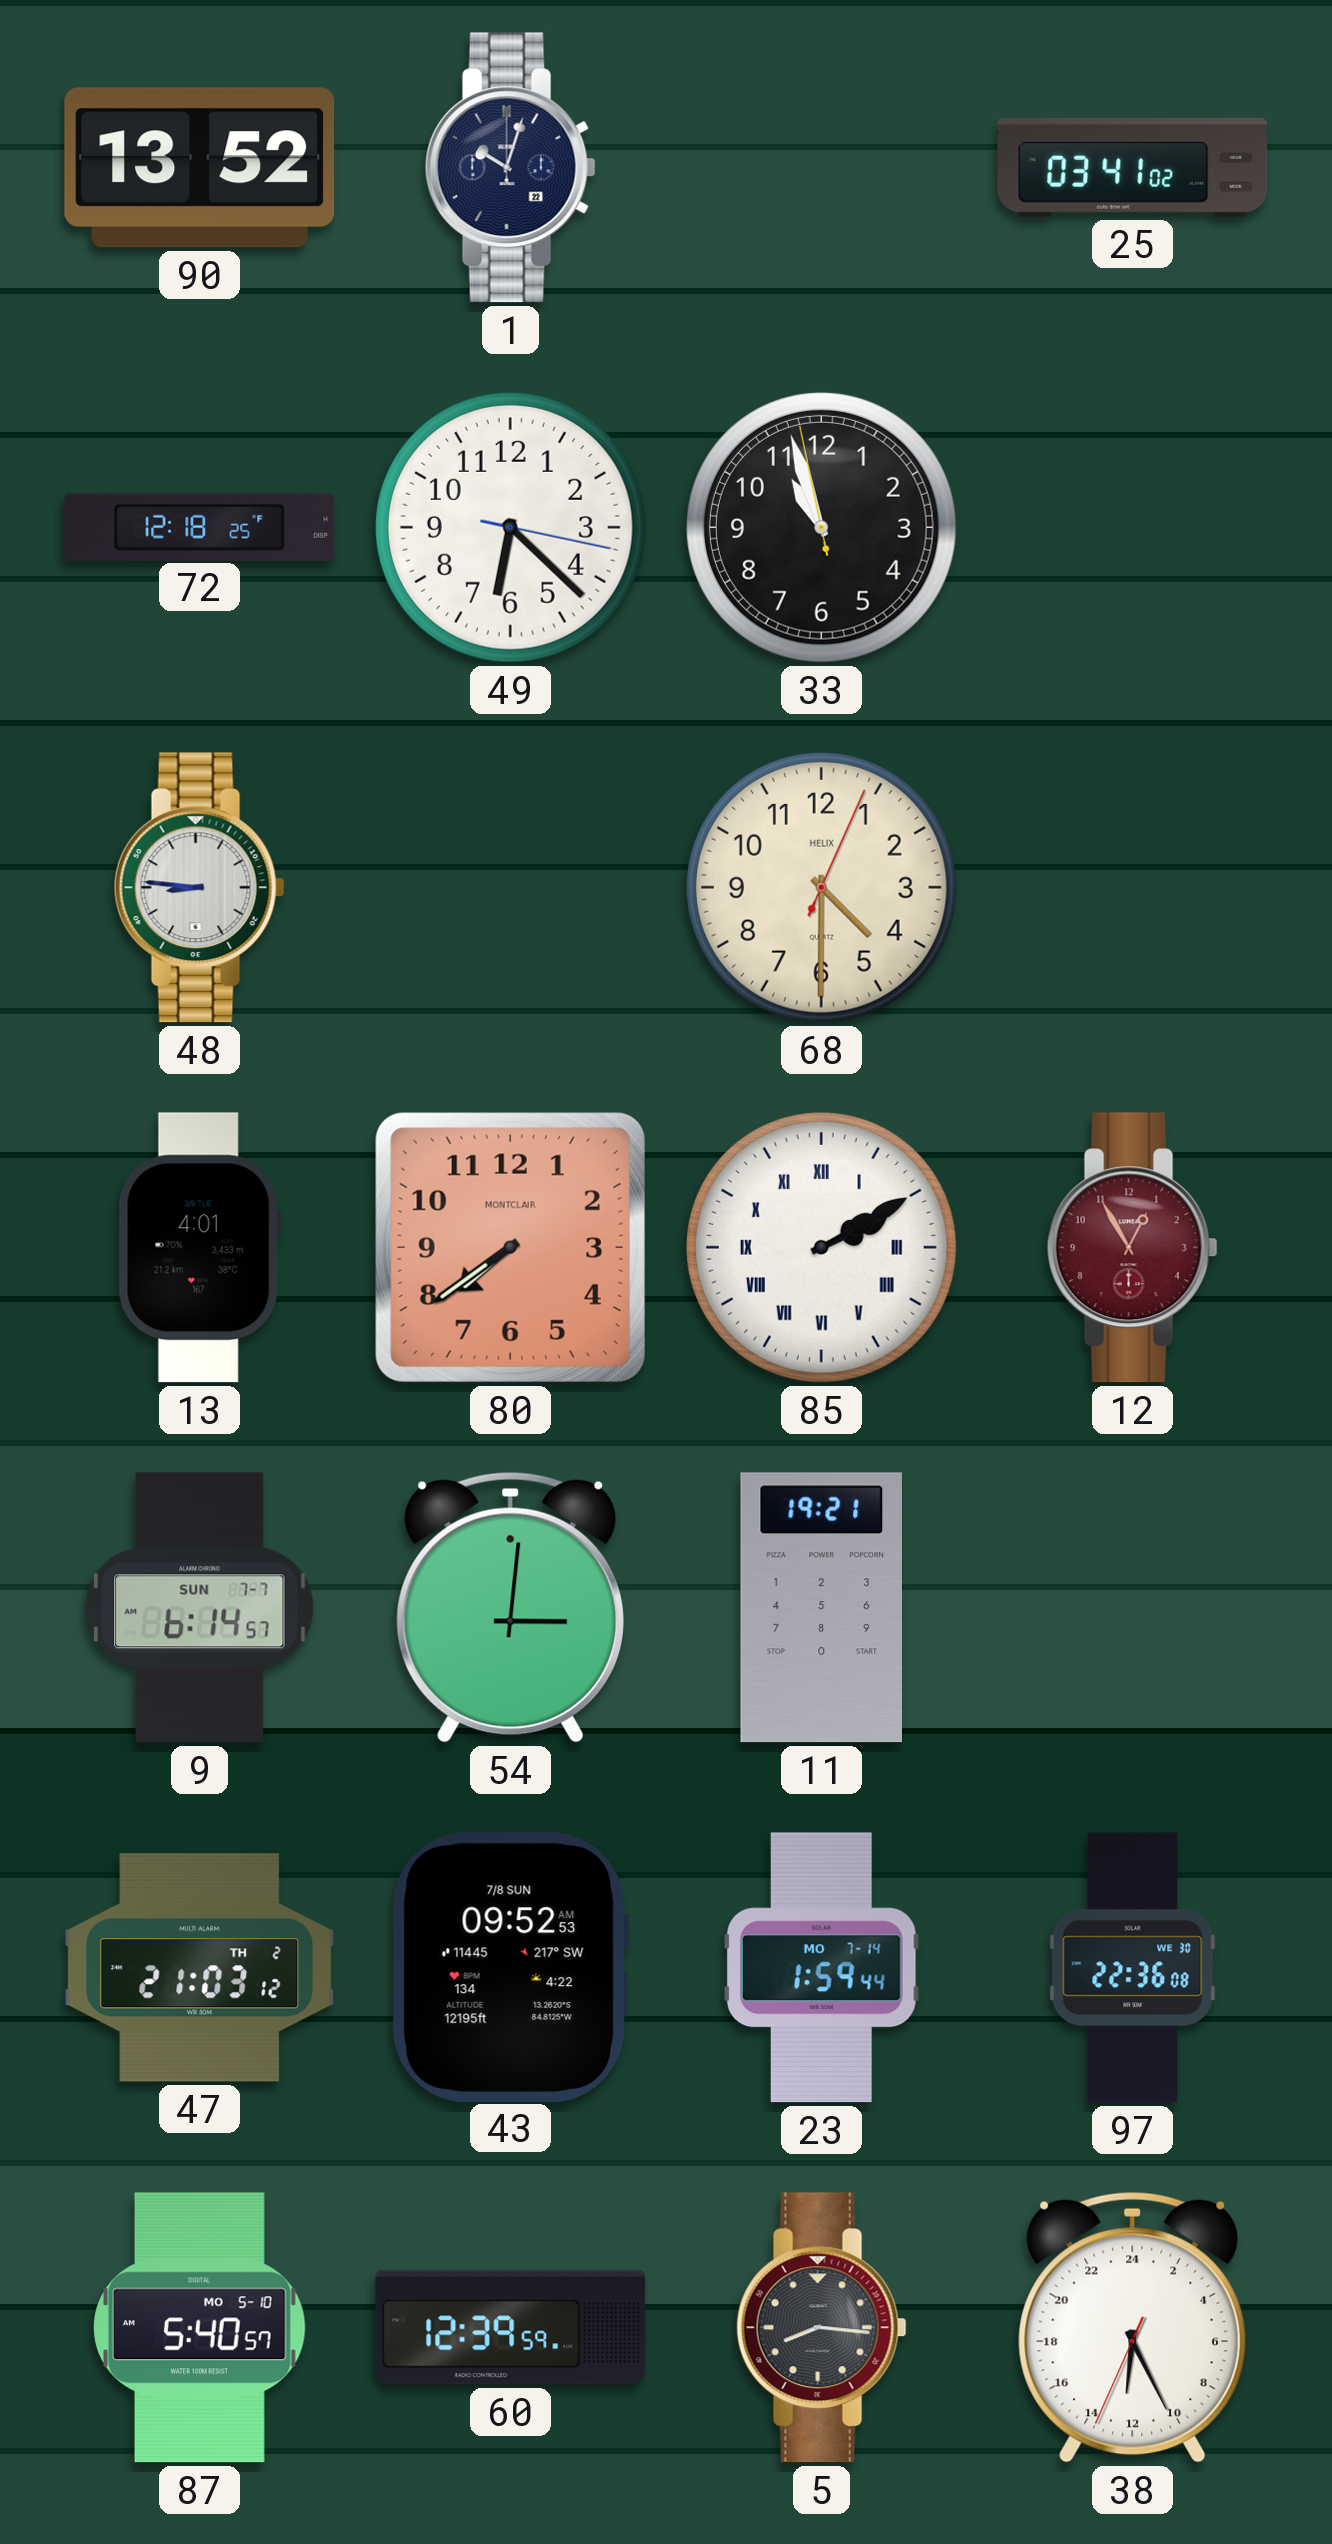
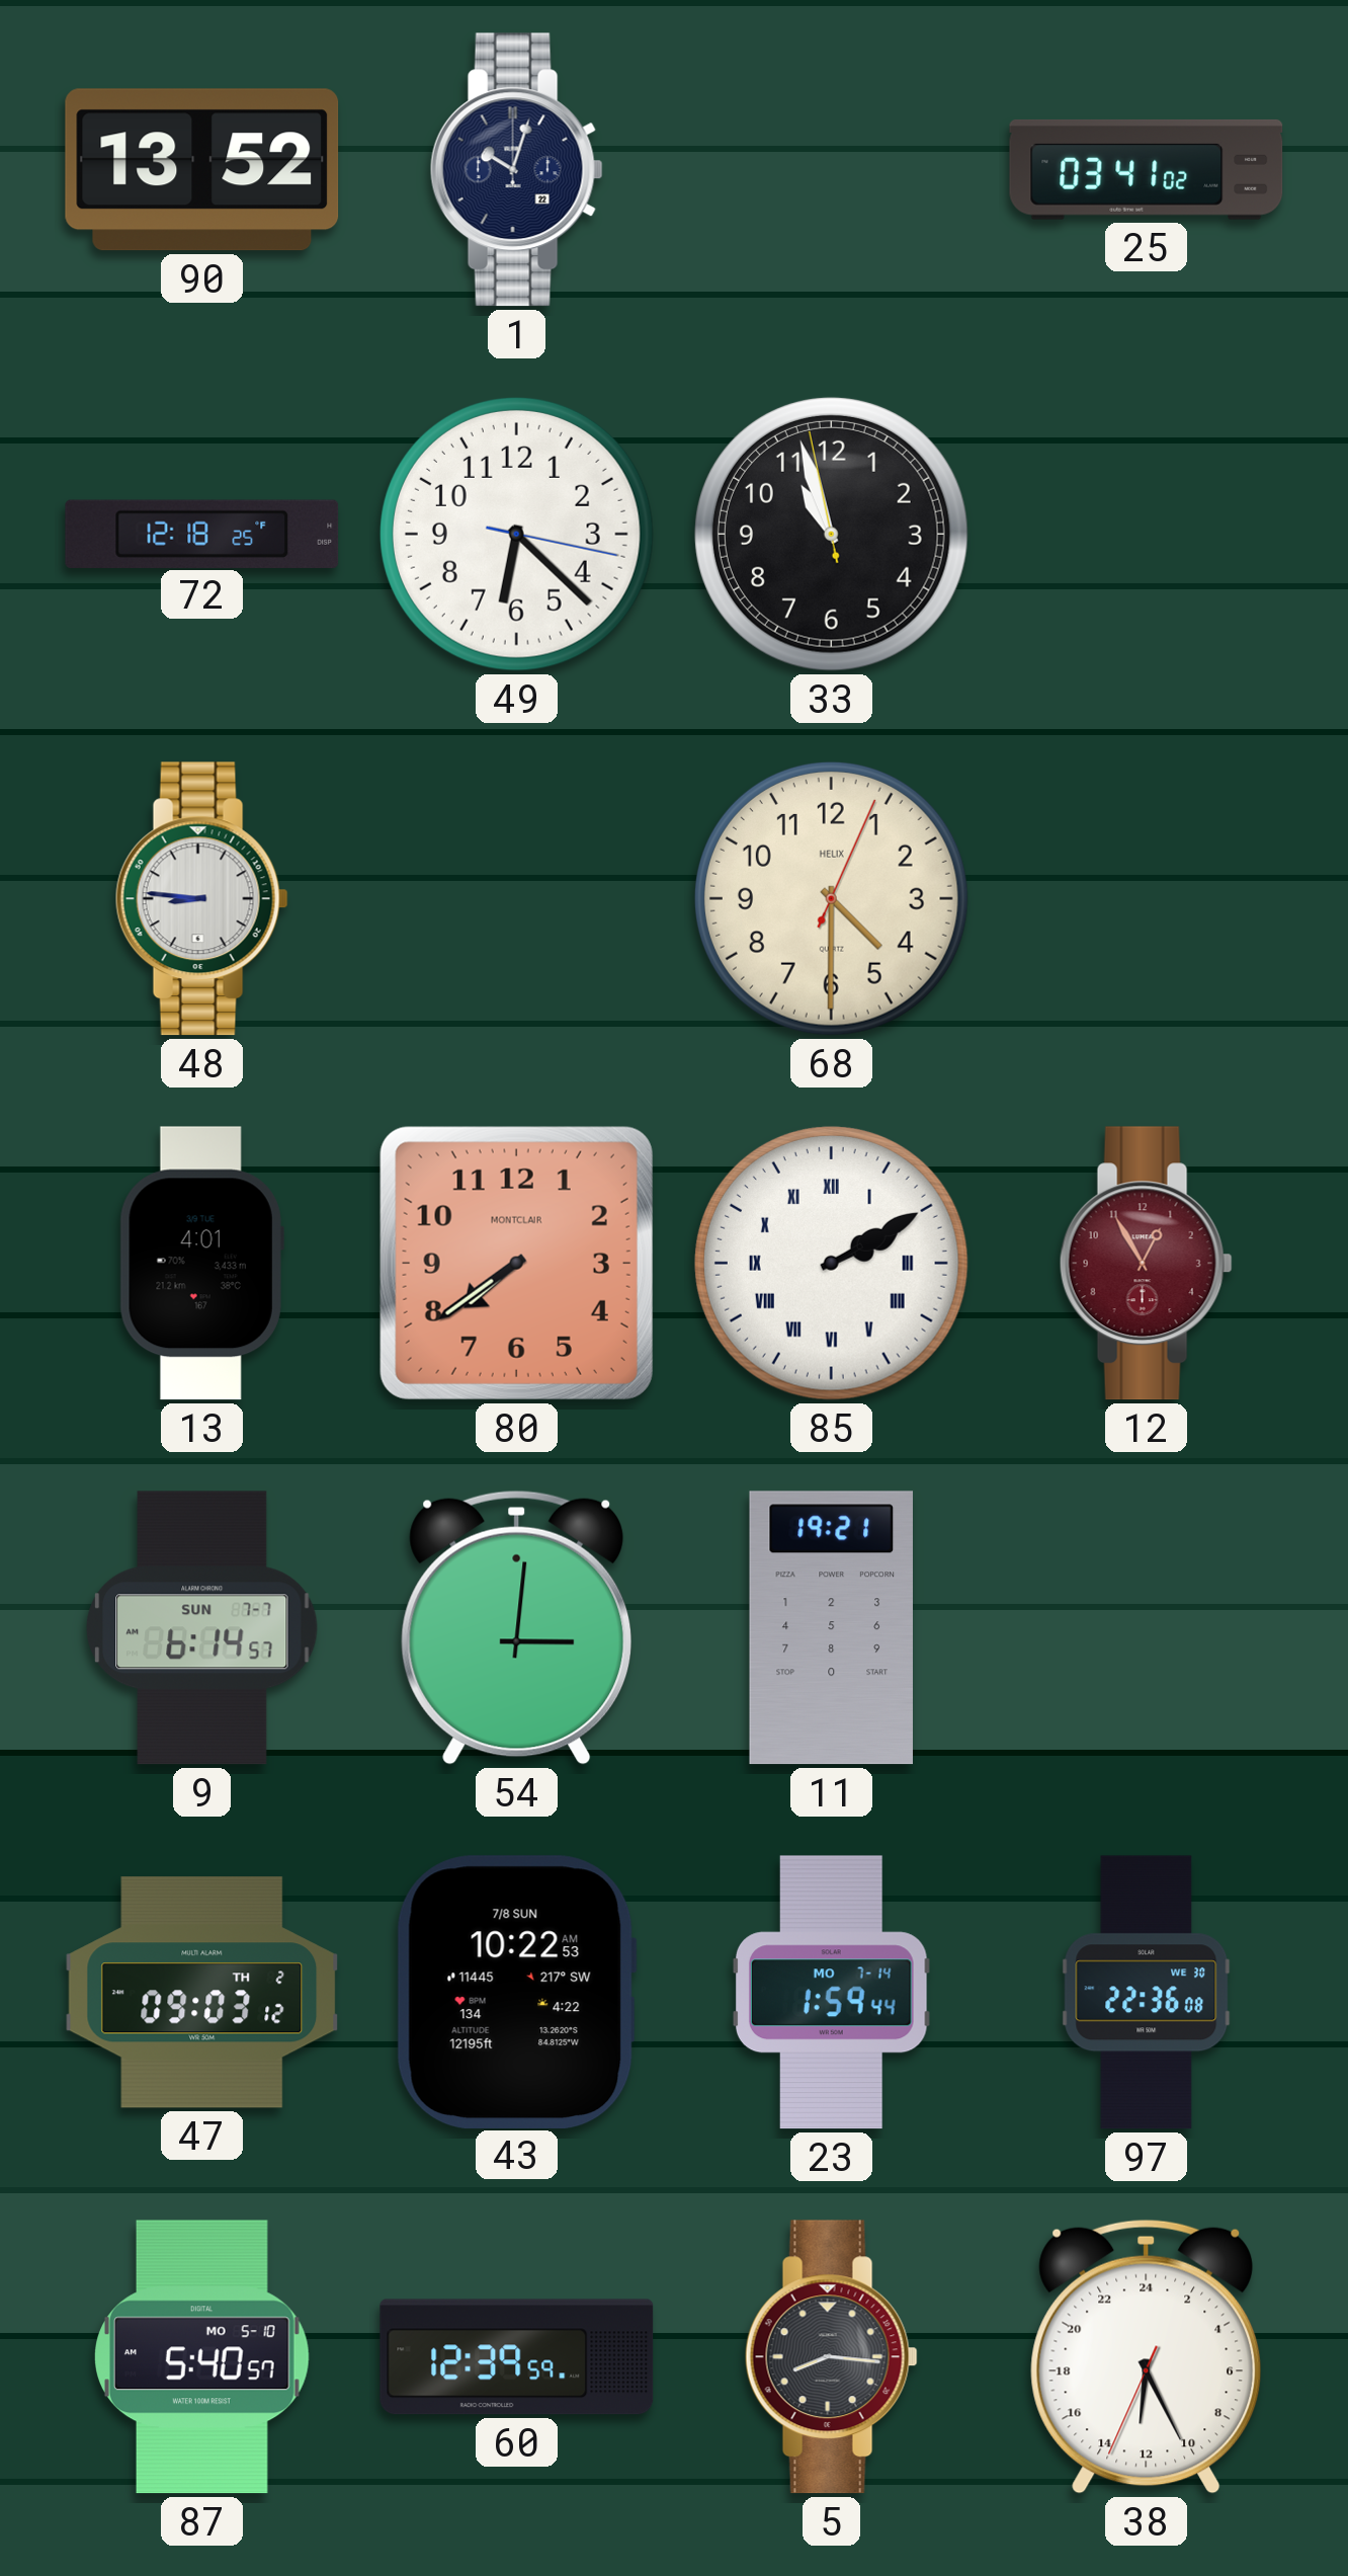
47: 21:03 -> 09:03
43: 09:52 -> 10:22
